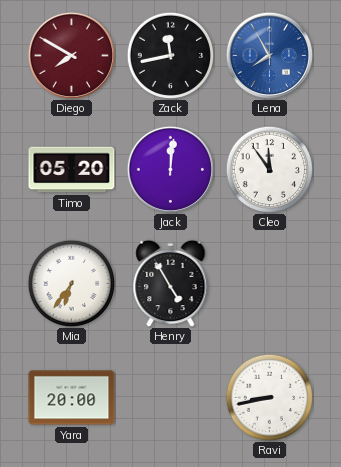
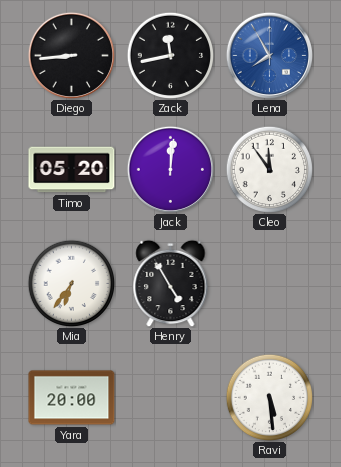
Diego: 7:50 -> 8:44
Diego dial: burgundy -> black
Ravi: 8:43 -> 5:29
